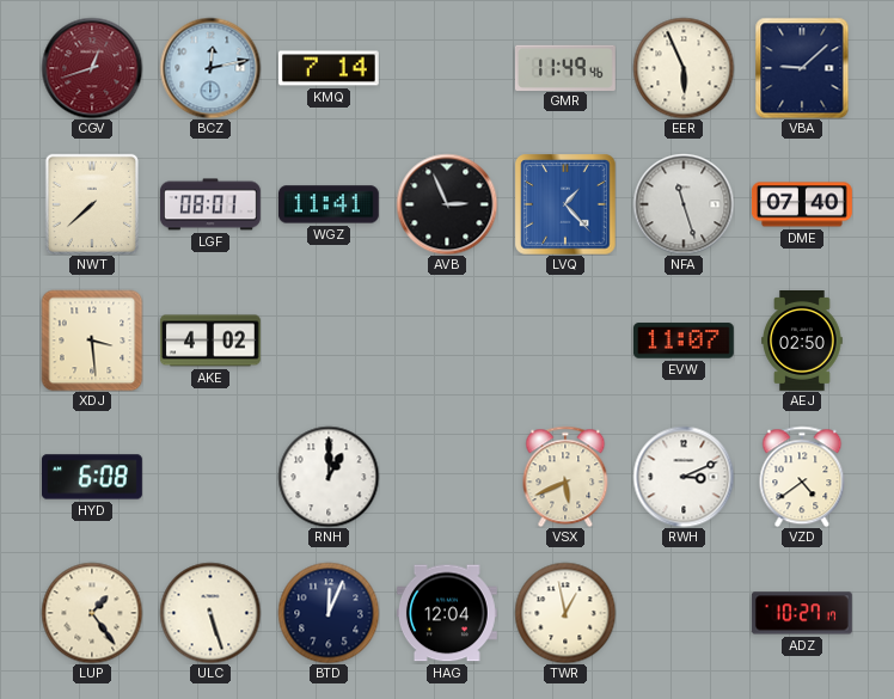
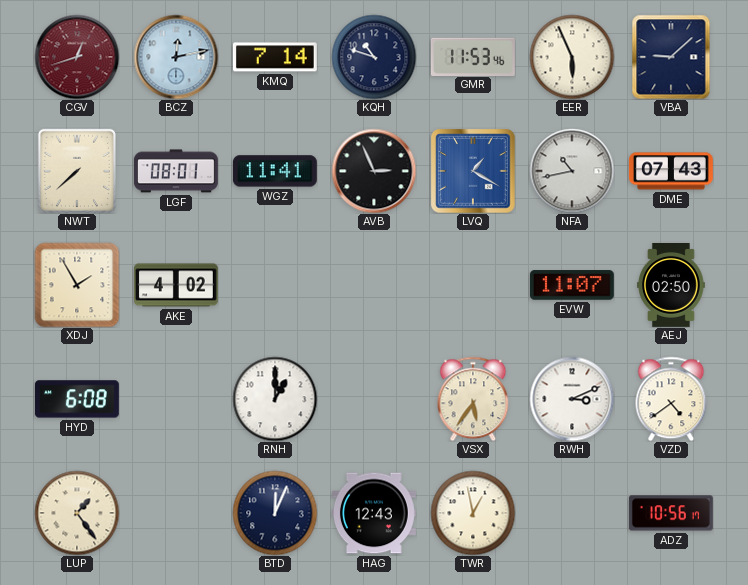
KQH: none -> 10:48
GMR: 11:49 -> 11:53
LVQ: 1:23 -> 1:20
NFA: 11:27 -> 10:43
DME: 07:40 -> 07:43
XDJ: 3:29 -> 1:55
VSX: 5:41 -> 5:36
ULC: 5:27 -> none
HAG: 12:04 -> 12:43
ADZ: 10:27 -> 10:56
